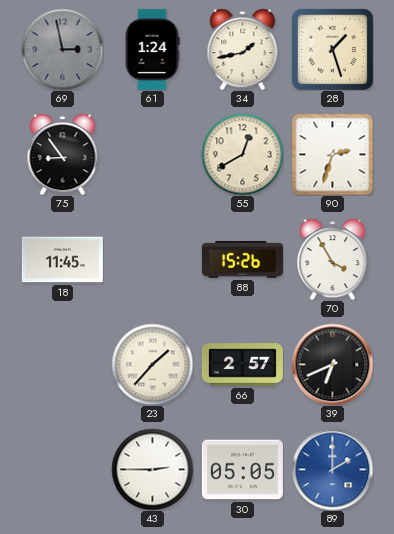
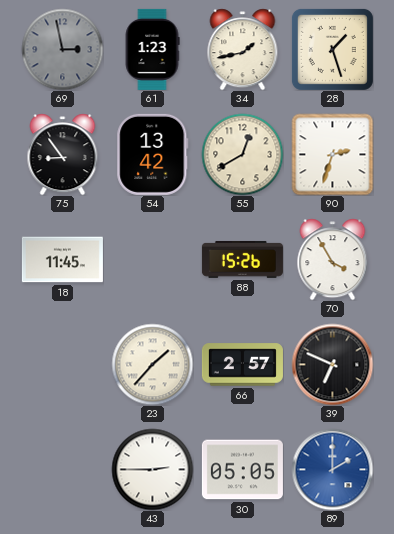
61: 1:24 -> 1:23
54: none -> 13:42
39: 6:41 -> 6:49
